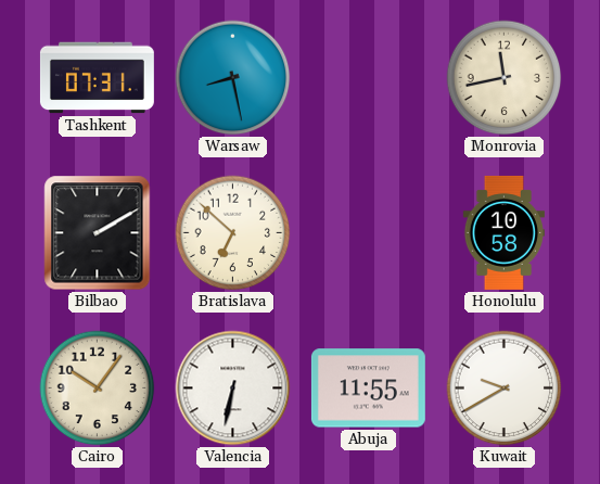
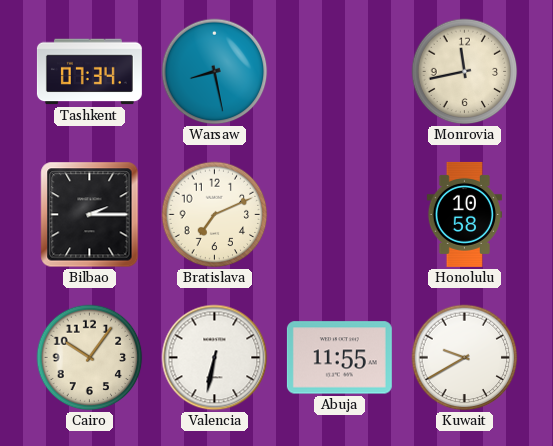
Tashkent: 07:31 -> 07:34
Bilbao: 2:10 -> 2:15
Bratislava: 6:52 -> 7:11
